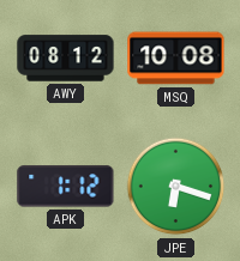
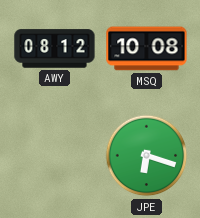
APK: 1:12 -> none
